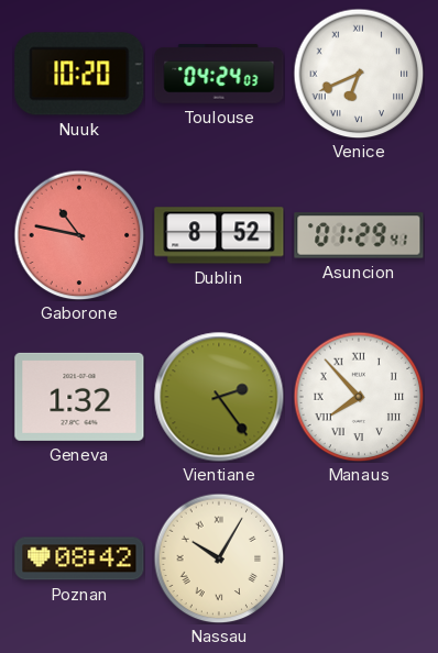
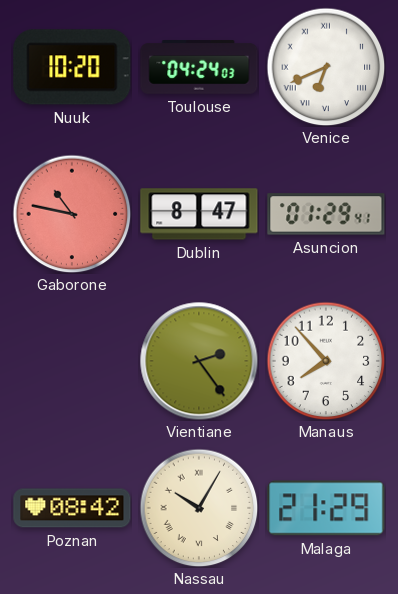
Dublin: 8:52 -> 8:47
Geneva: 1:32 -> none
Manaus numerals: Roman -> Arabic
Malaga: none -> 21:29
